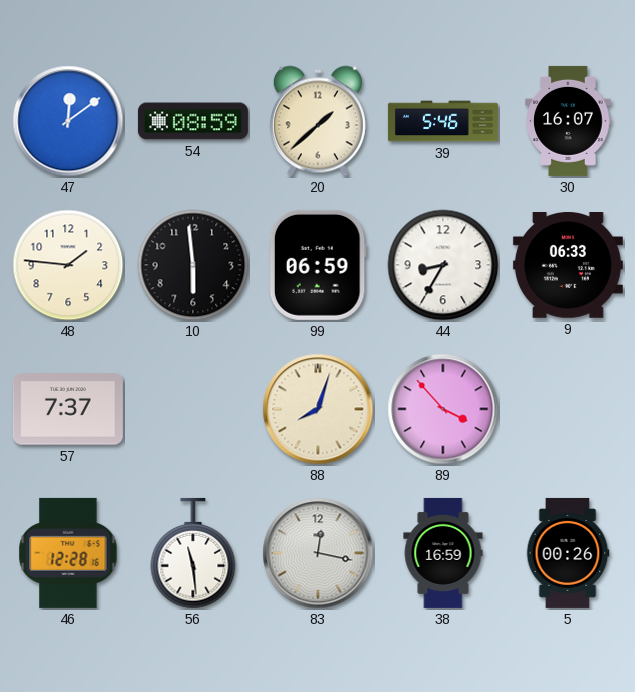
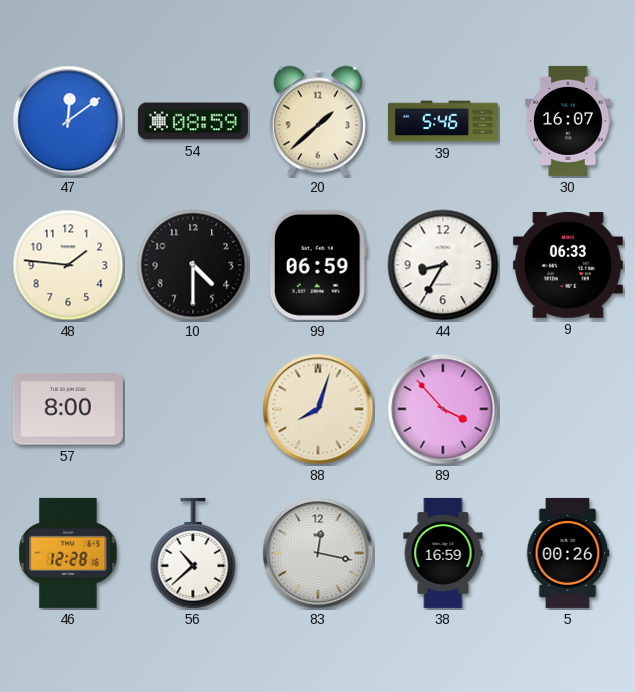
10: 5:59 -> 4:30
57: 7:37 -> 8:00
56: 11:29 -> 10:38
